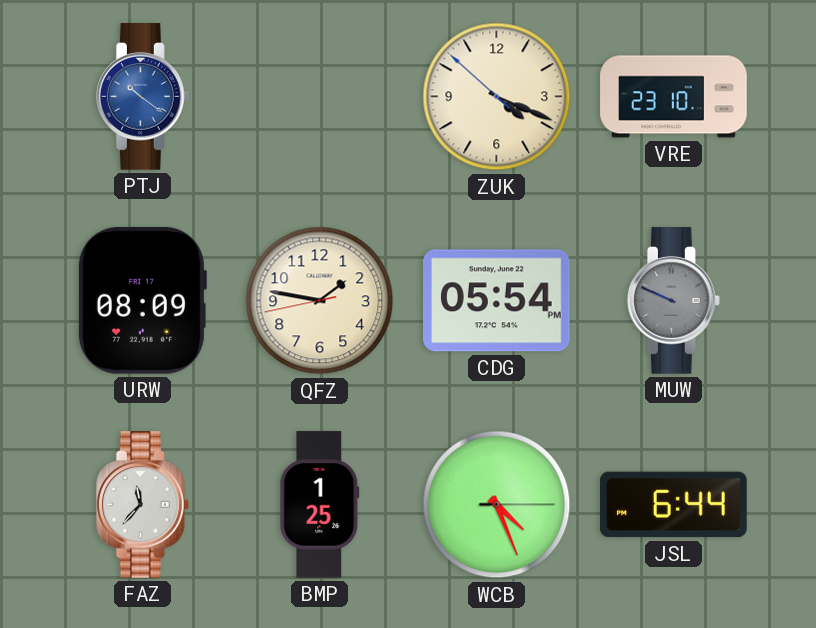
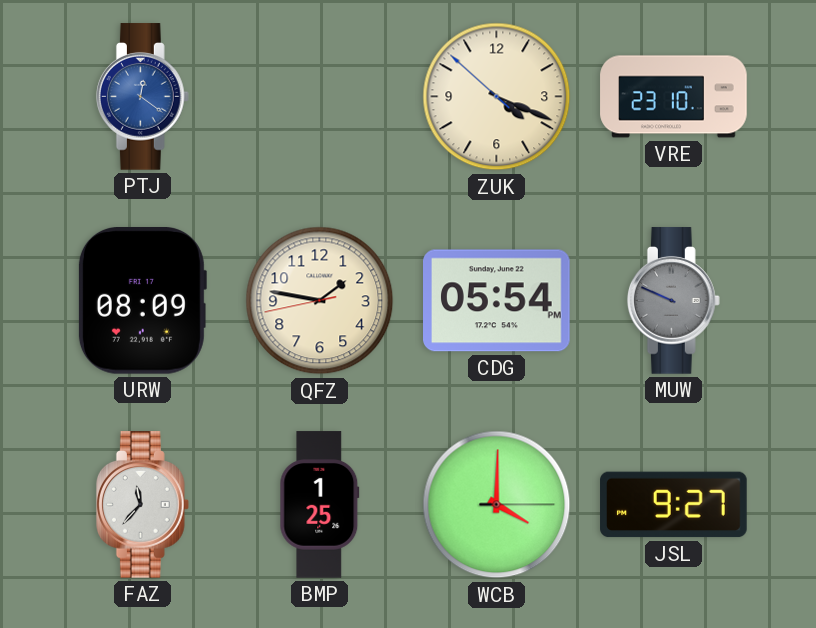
PTJ: 10:21 -> 12:21
WCB: 4:26 -> 4:00
JSL: 6:44 -> 9:27
